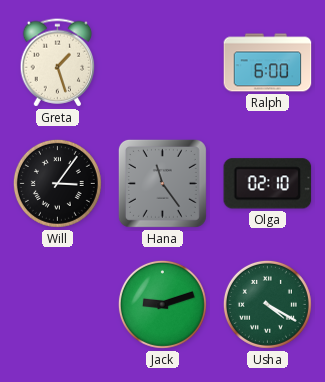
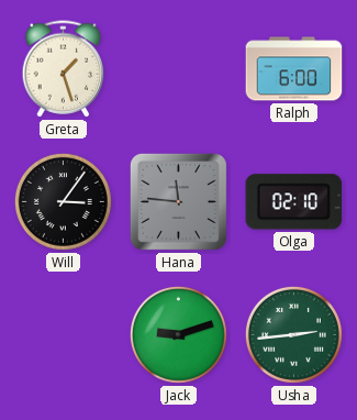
Hana: 11:24 -> 11:46
Usha: 4:20 -> 2:44
